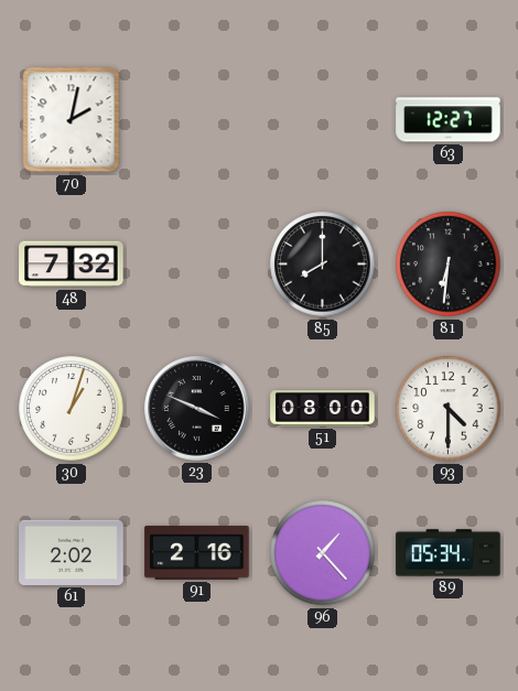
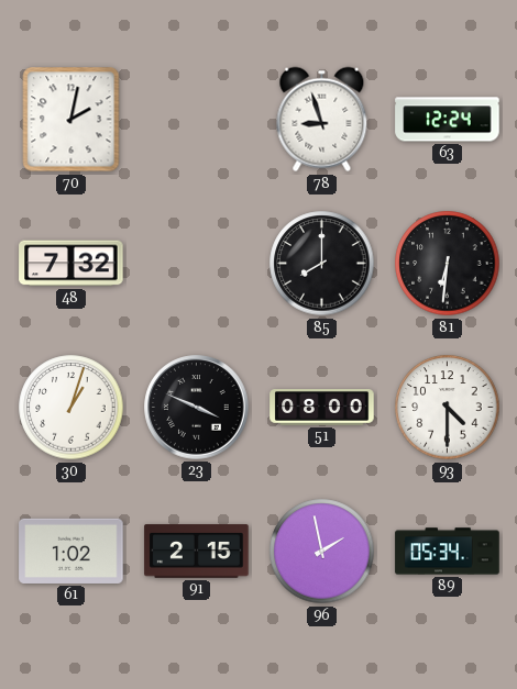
78: none -> 8:57
63: 12:27 -> 12:24
61: 2:02 -> 1:02
91: 2:16 -> 2:15
96: 1:23 -> 1:58
